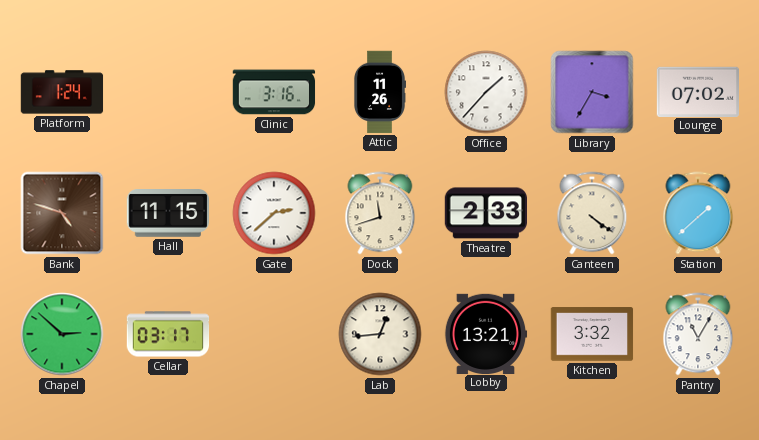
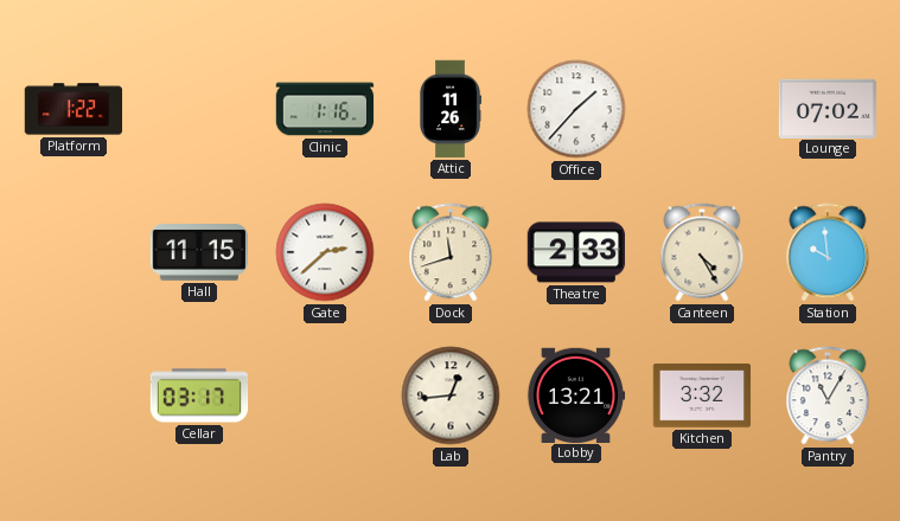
Platform: 1:24 -> 1:22
Clinic: 3:16 -> 1:16
Library: 3:35 -> none
Bank: 4:48 -> none
Canteen: 4:21 -> 4:25
Station: 1:38 -> 9:59
Chapel: 2:52 -> none
